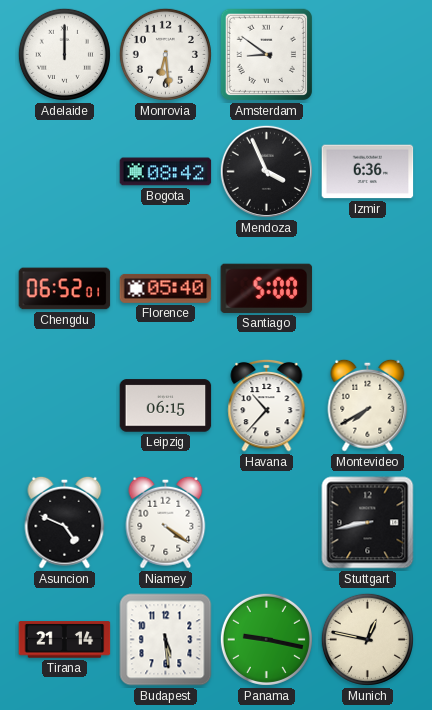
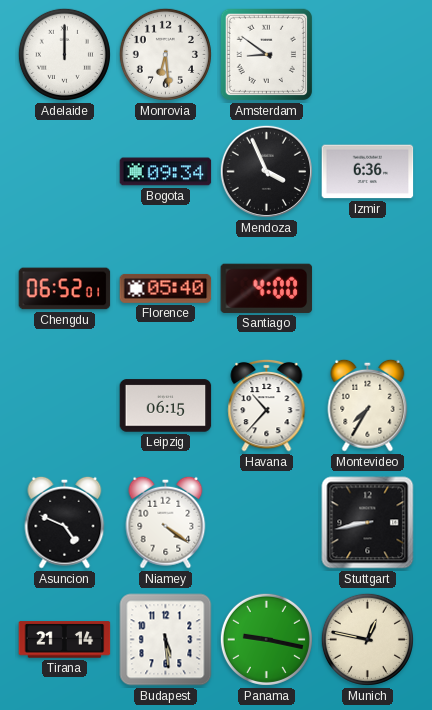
Bogota: 08:42 -> 09:34
Santiago: 5:00 -> 4:00
Montevideo: 7:40 -> 7:35
